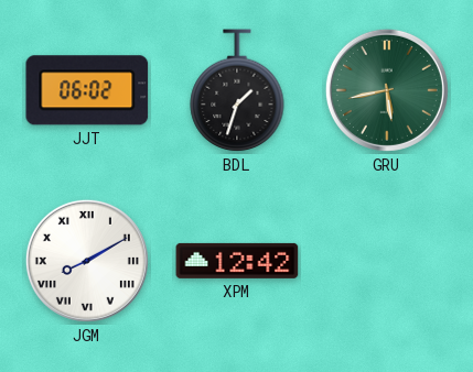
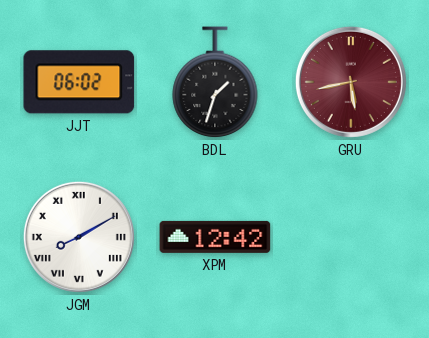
GRU dial: green -> burgundy
